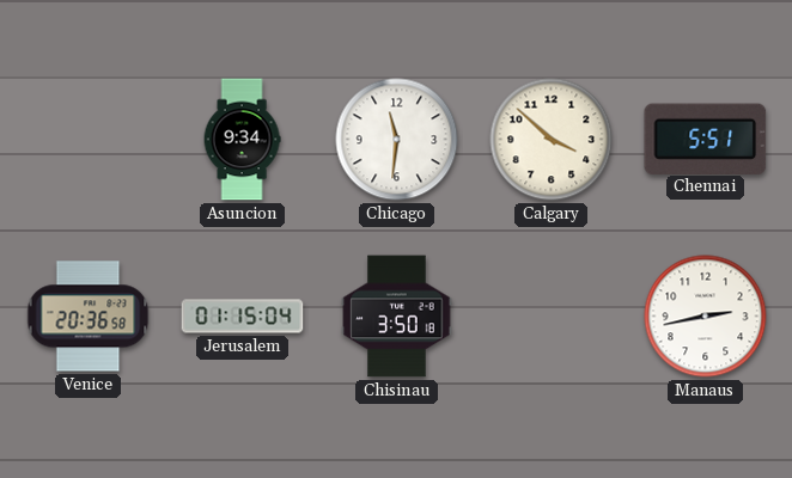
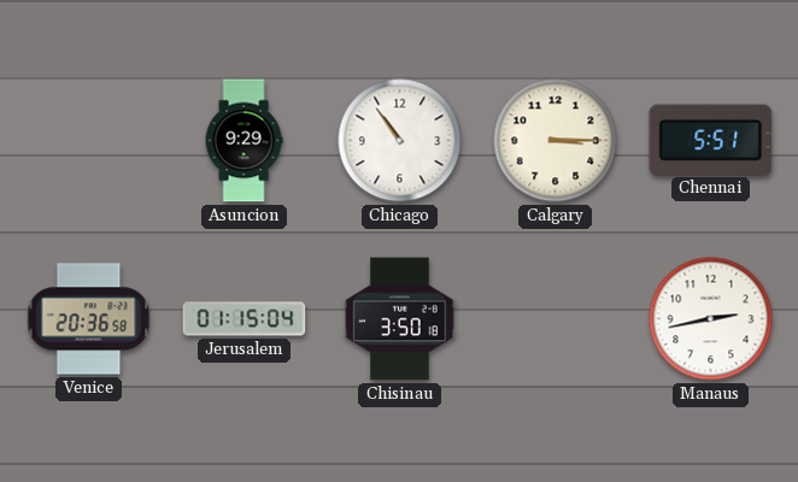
Asuncion: 9:34 -> 9:29
Chicago: 11:31 -> 10:54
Calgary: 3:52 -> 3:15
